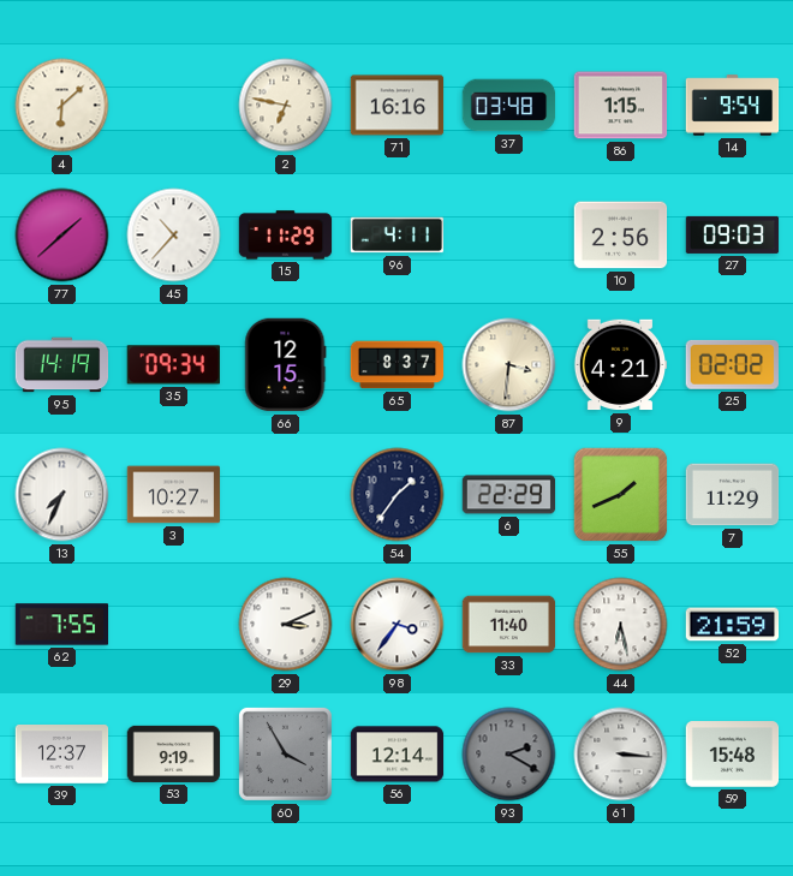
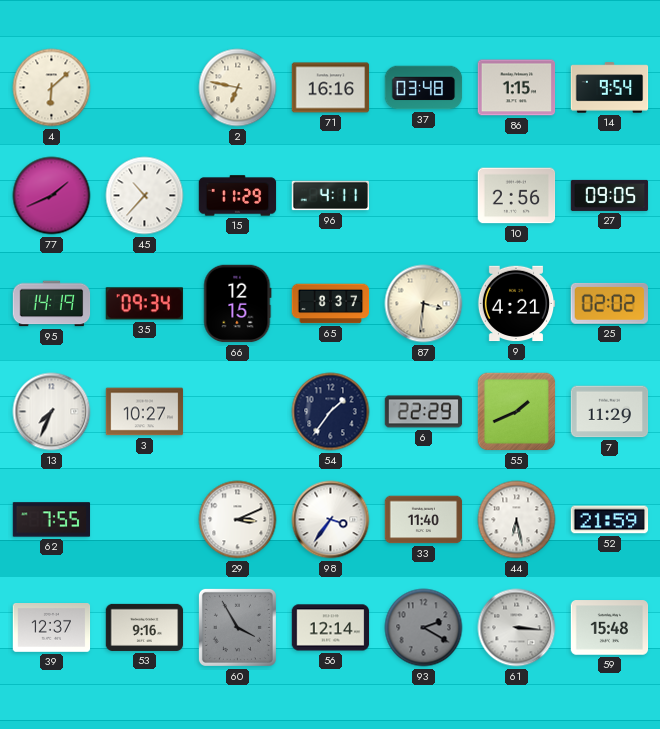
77: 1:38 -> 1:41
27: 09:03 -> 09:05
53: 9:19 -> 9:16
